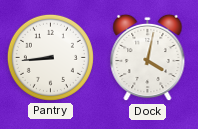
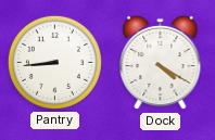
Dock: 4:02 -> 4:20
